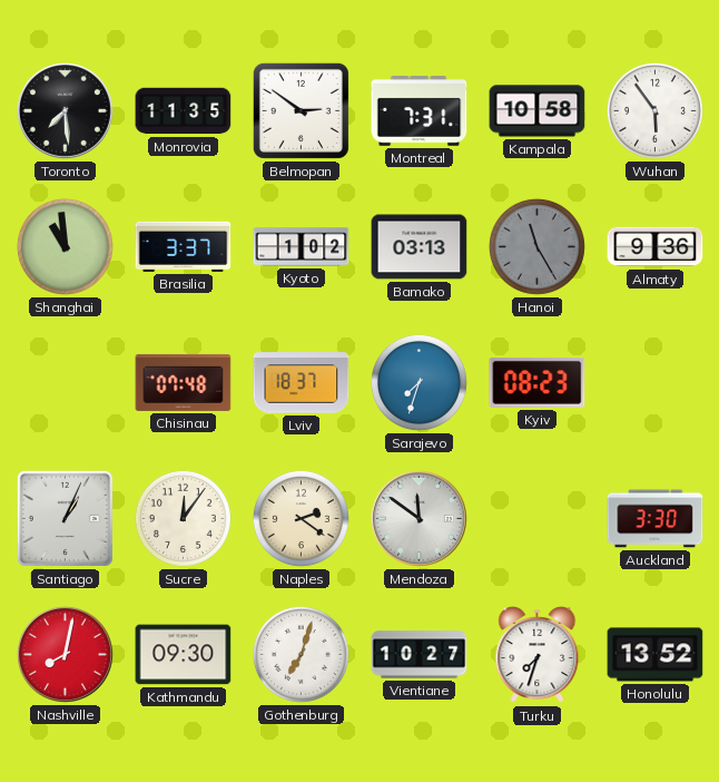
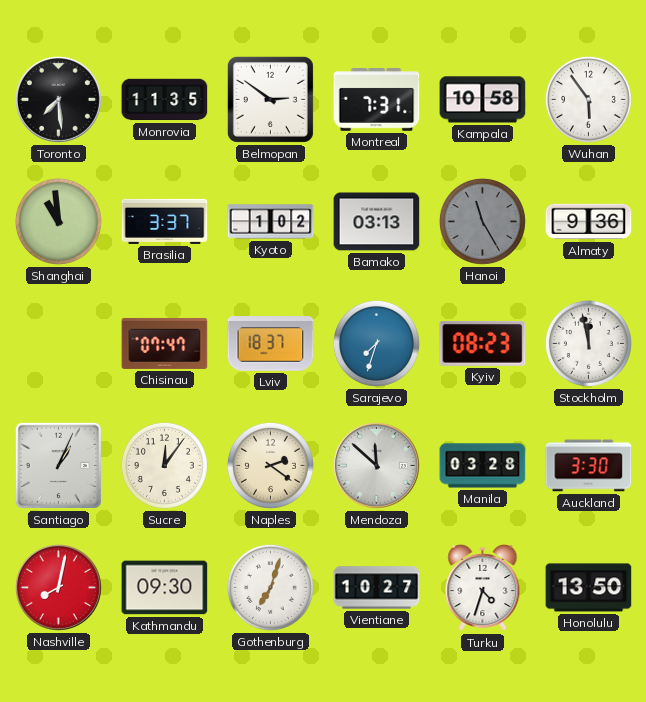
Chisinau: 07:48 -> 07:47
Stockholm: none -> 11:58
Mendoza: 11:51 -> 11:52
Manila: none -> 03:28
Turku: 7:33 -> 4:33
Honolulu: 13:52 -> 13:50
